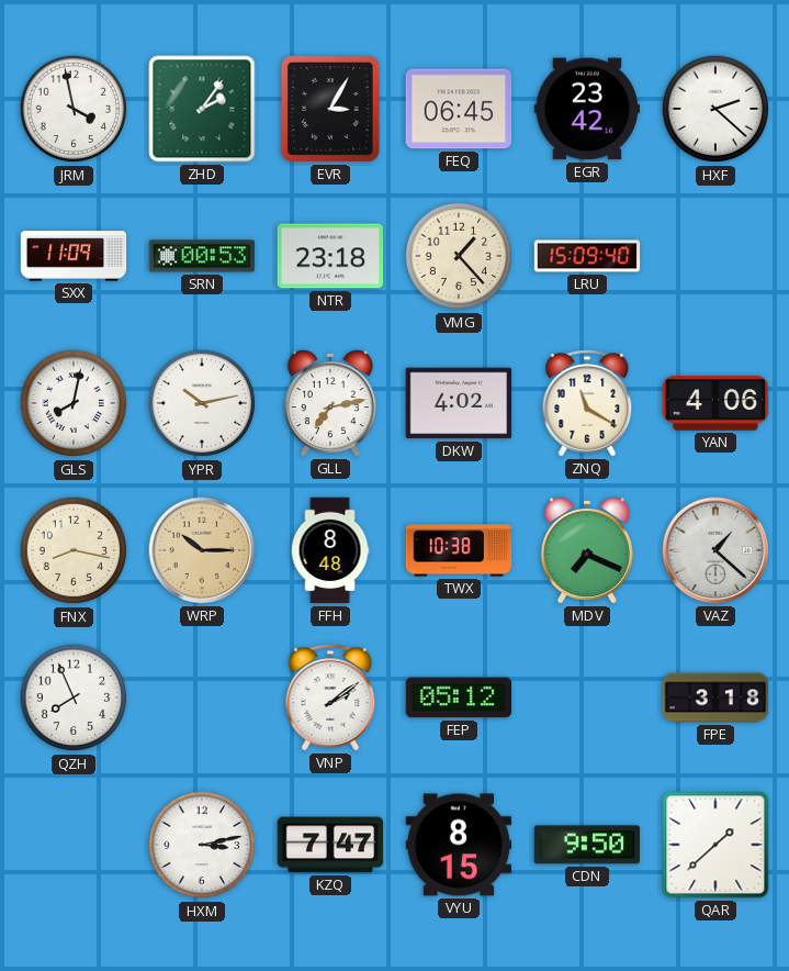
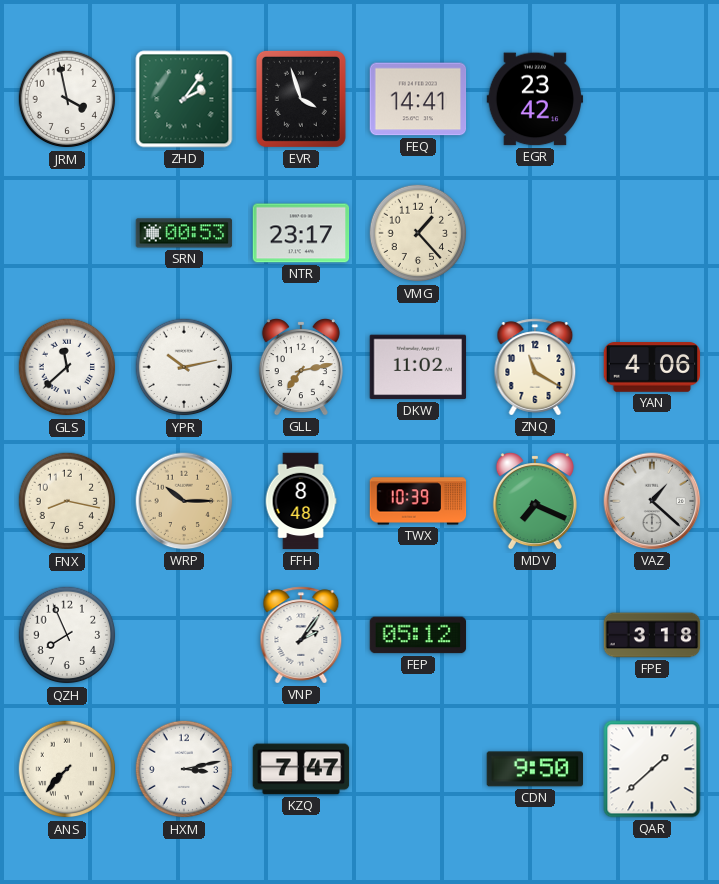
EVR: 3:05 -> 3:57
FEQ: 06:45 -> 14:41
HXF: 2:22 -> none
SXX: 11:09 -> none
NTR: 23:18 -> 23:17
LRU: 15:09 -> none
GLS: 8:02 -> 11:38
DKW: 4:02 -> 11:02
TWX: 10:38 -> 10:39
VNP: 2:09 -> 2:06
ANS: none -> 7:37
VYU: 8:15 -> none
